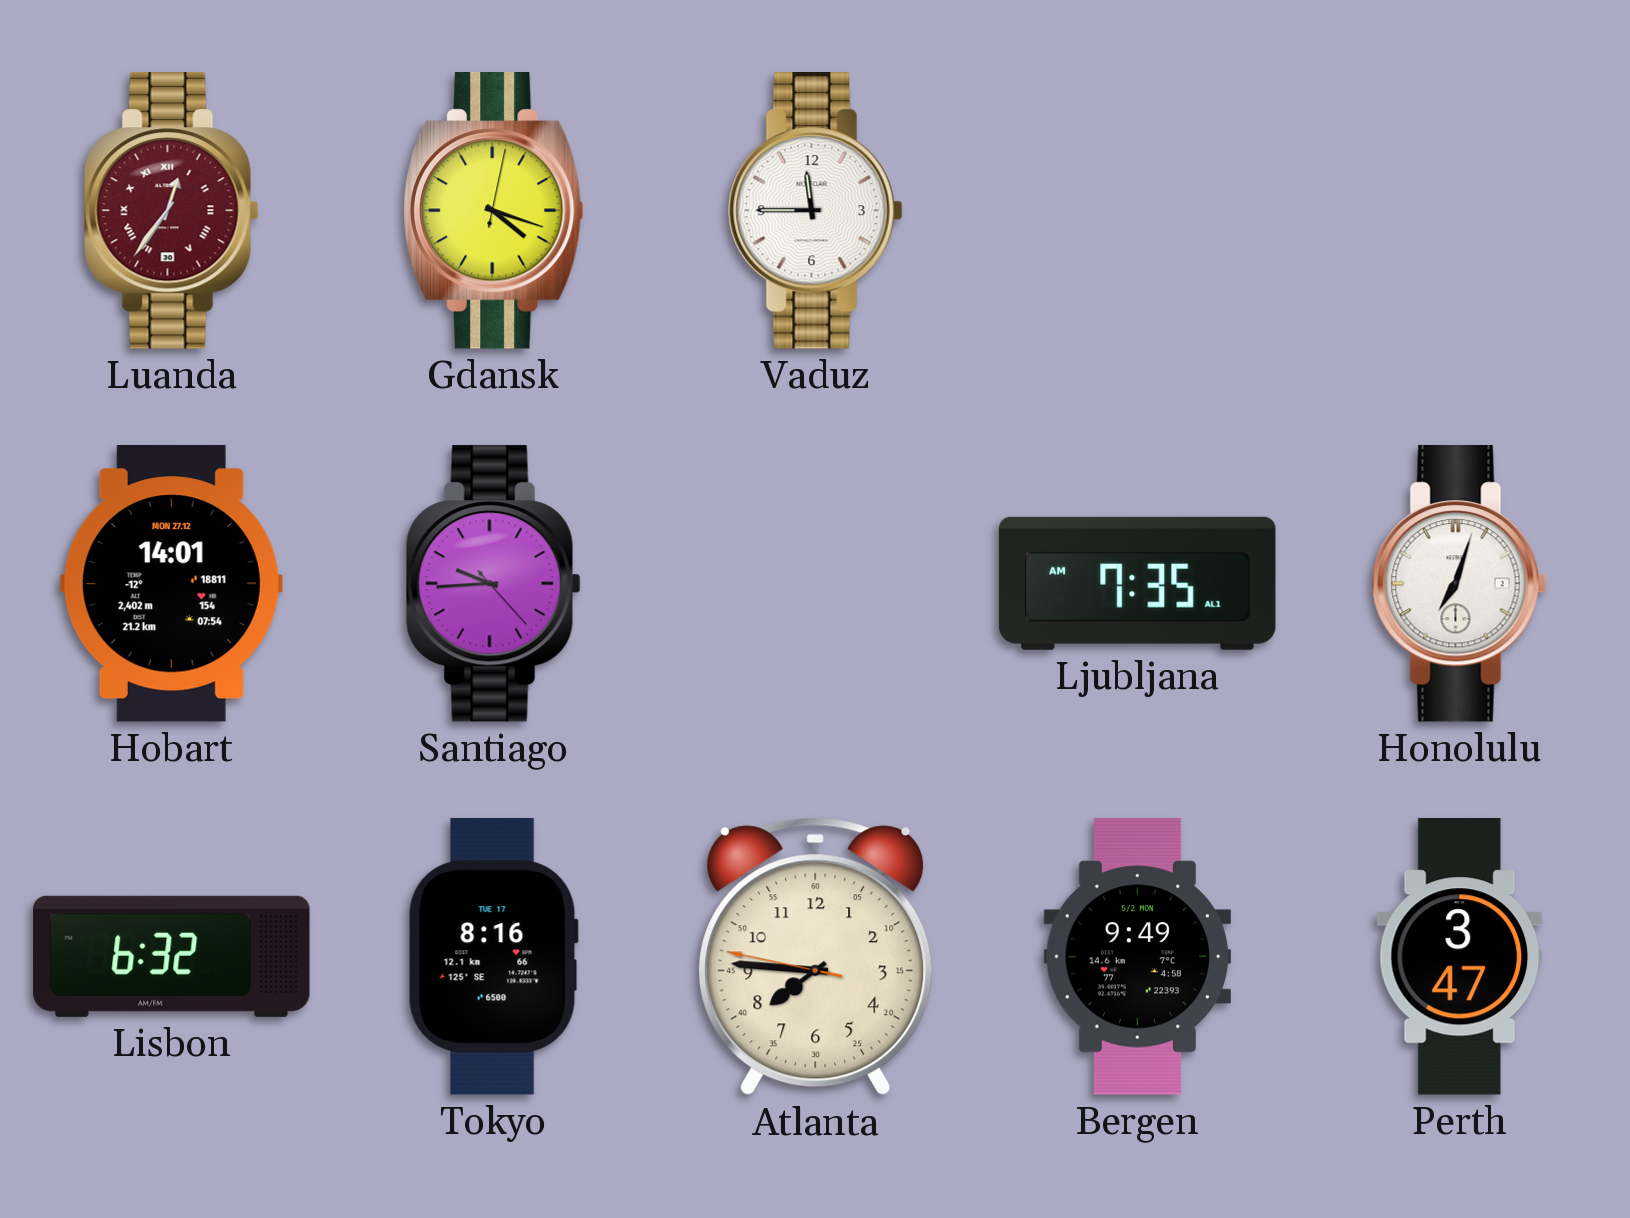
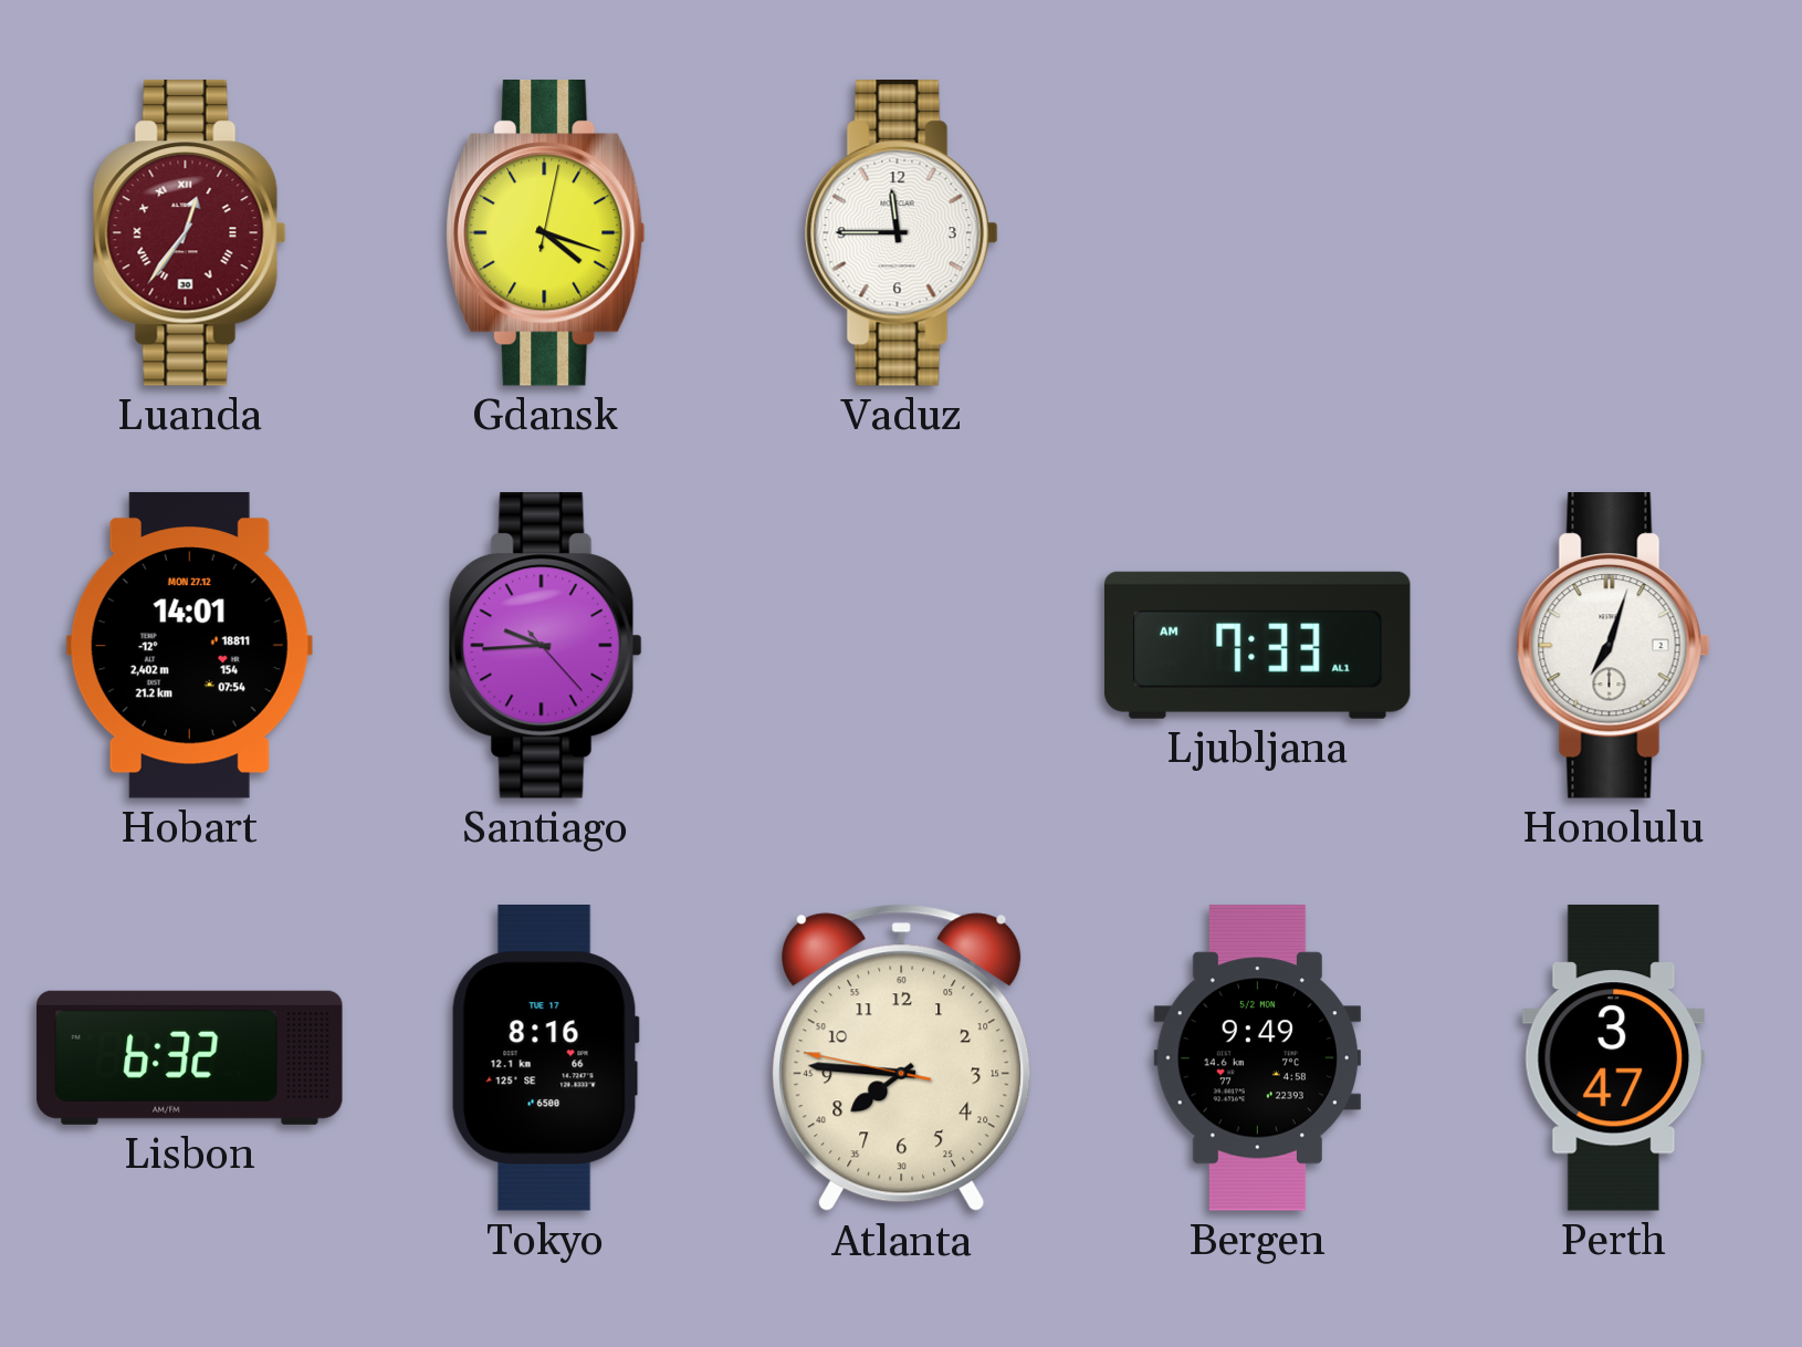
Ljubljana: 7:35 -> 7:33
